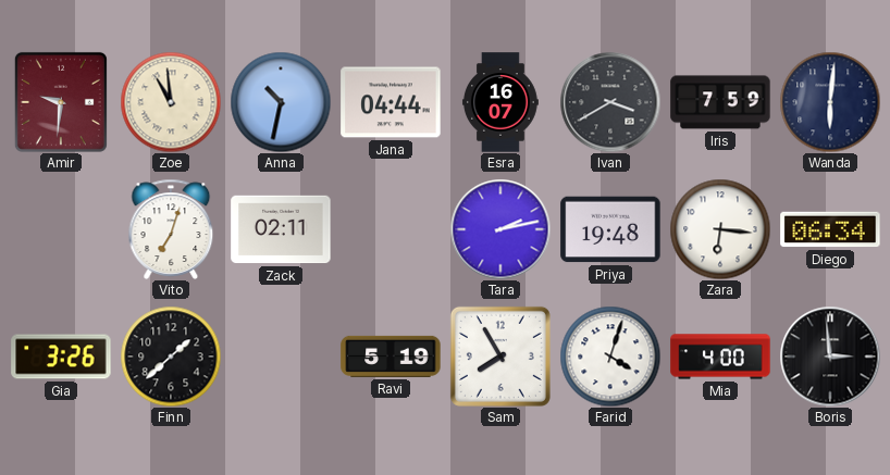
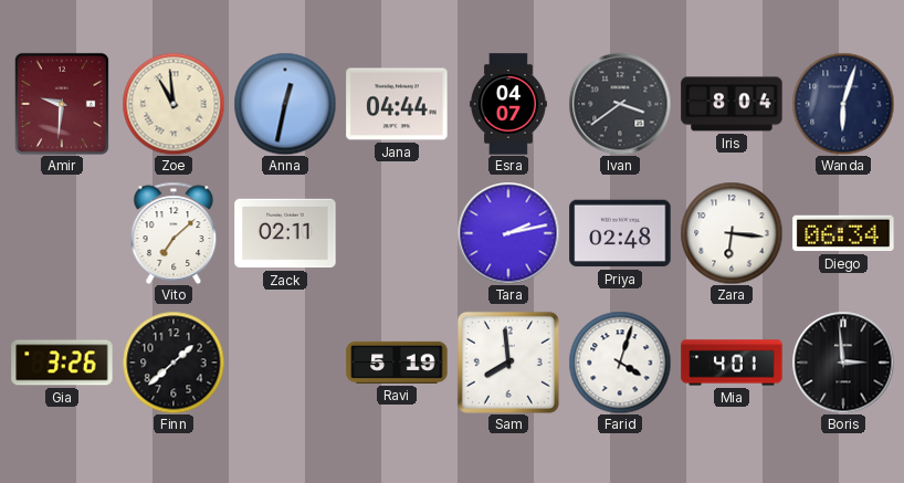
Anna: 10:32 -> 12:32
Esra: 16:07 -> 04:07
Ivan: 3:40 -> 3:39
Iris: 7:59 -> 8:04
Wanda: 6:01 -> 6:03
Vito: 7:03 -> 7:08
Priya: 19:48 -> 02:48
Sam: 7:55 -> 7:59
Mia: 4:00 -> 4:01
